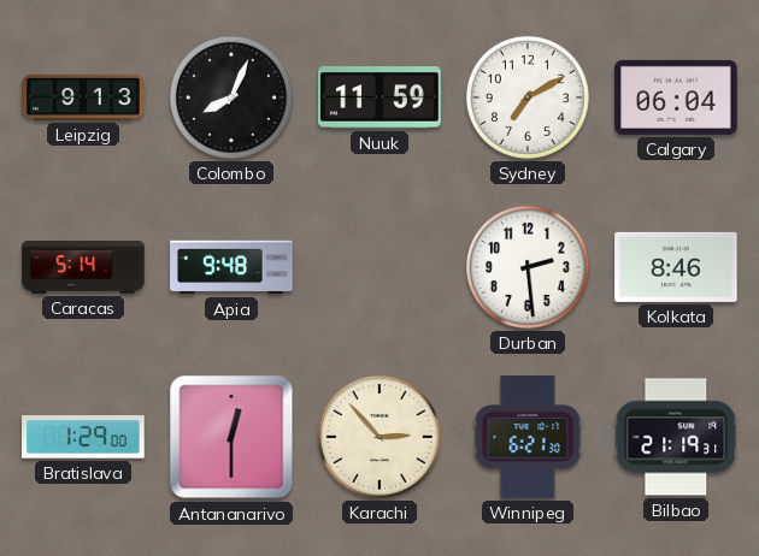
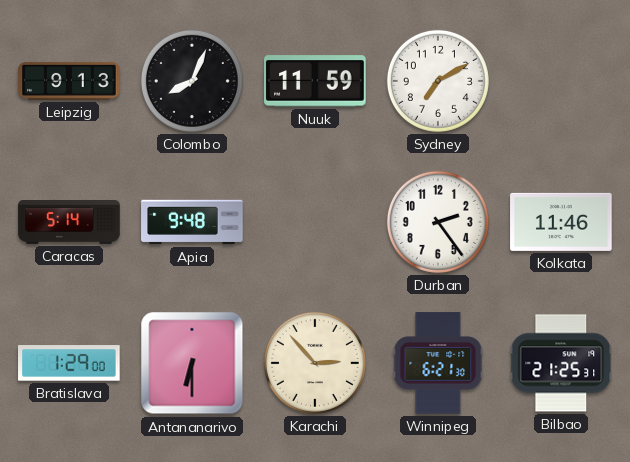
Calgary: 06:04 -> none
Durban: 2:29 -> 2:24
Kolkata: 8:46 -> 11:46
Antananarivo: 12:30 -> 6:30
Bilbao: 21:19 -> 21:25
